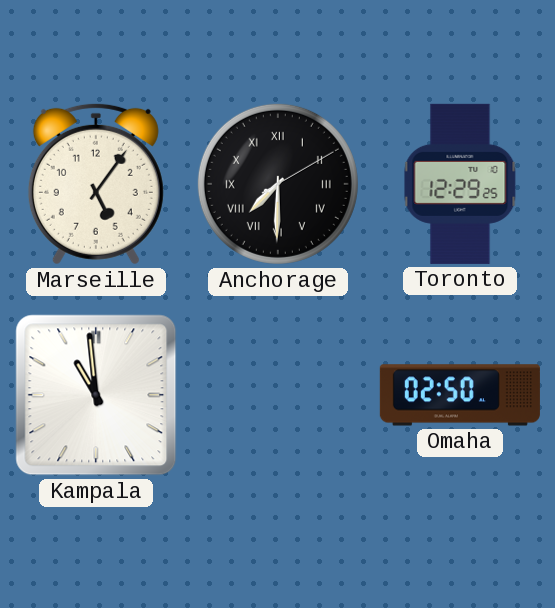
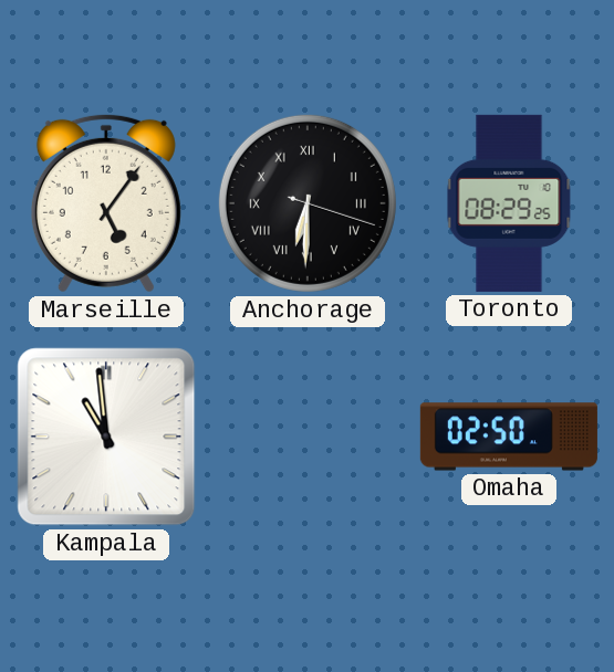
Anchorage: 7:30 -> 6:30
Toronto: 12:29 -> 08:29
